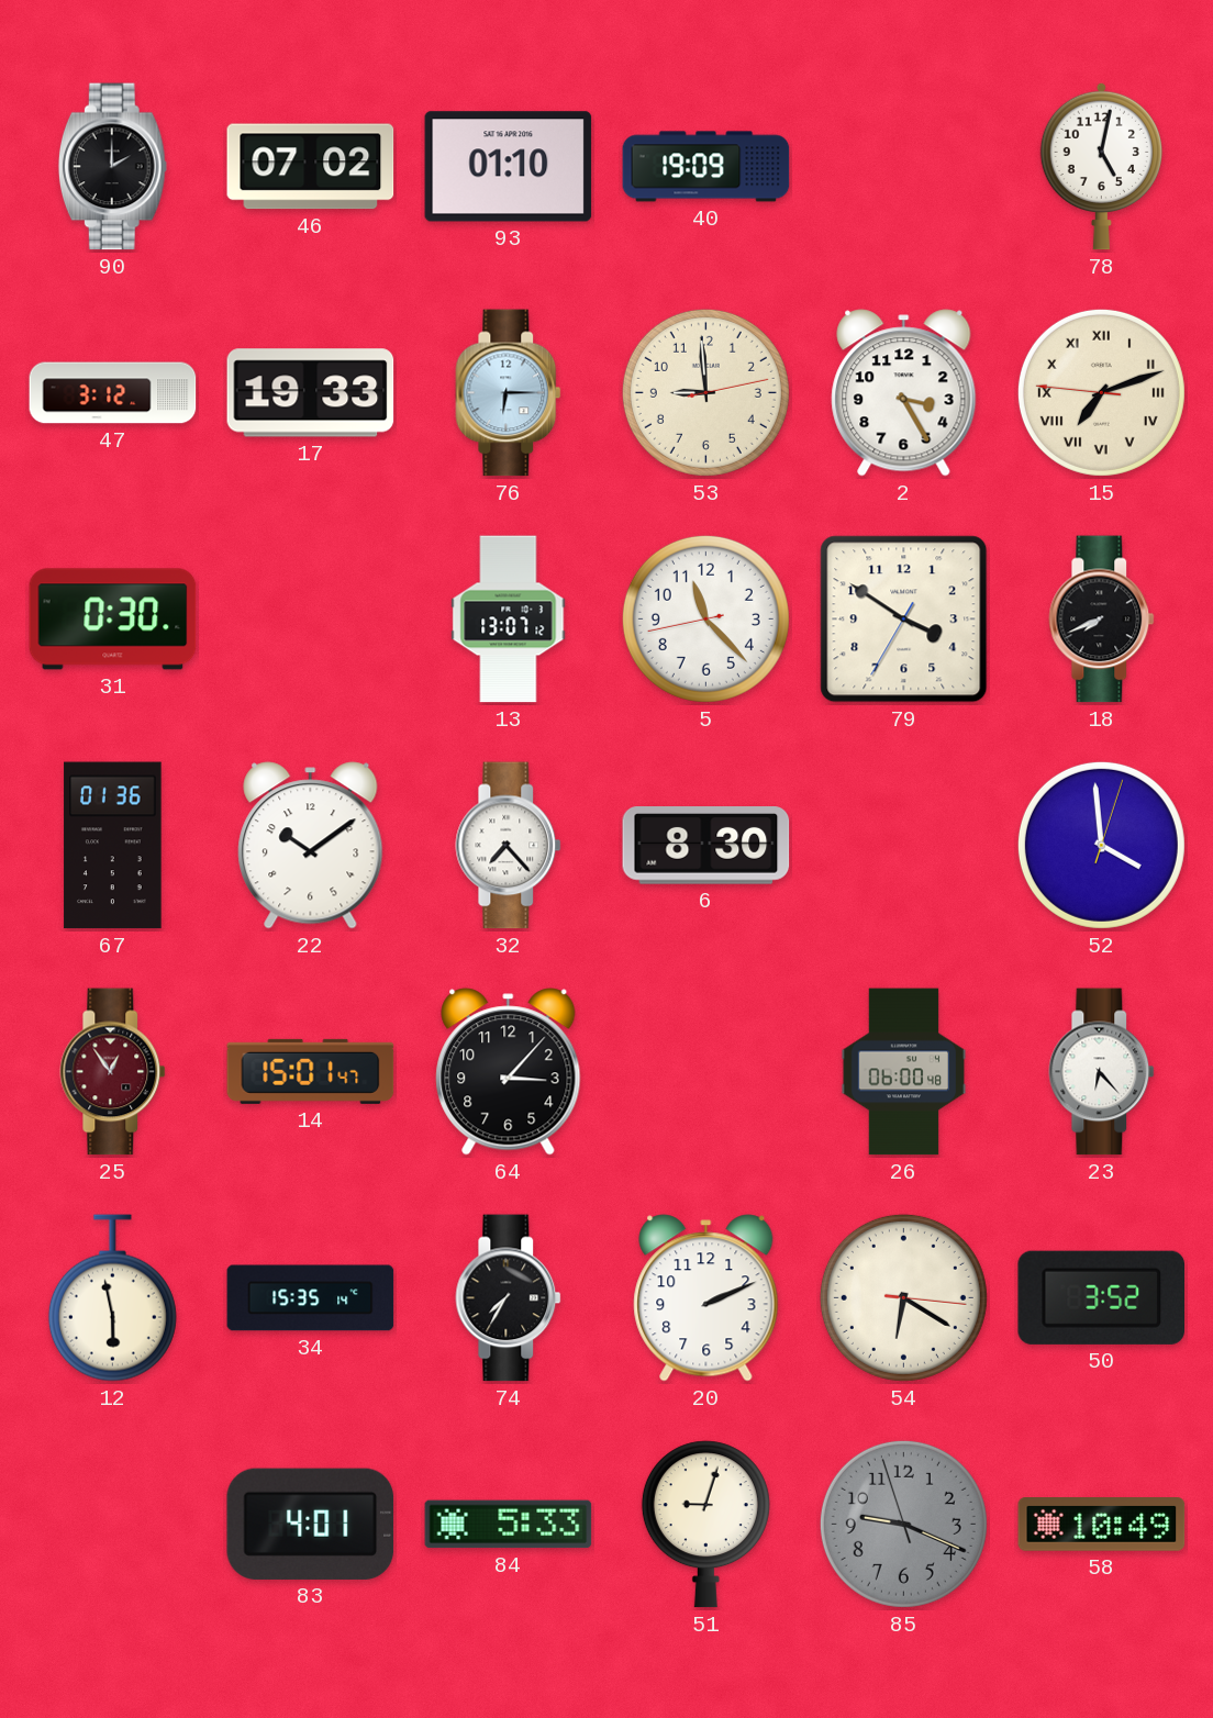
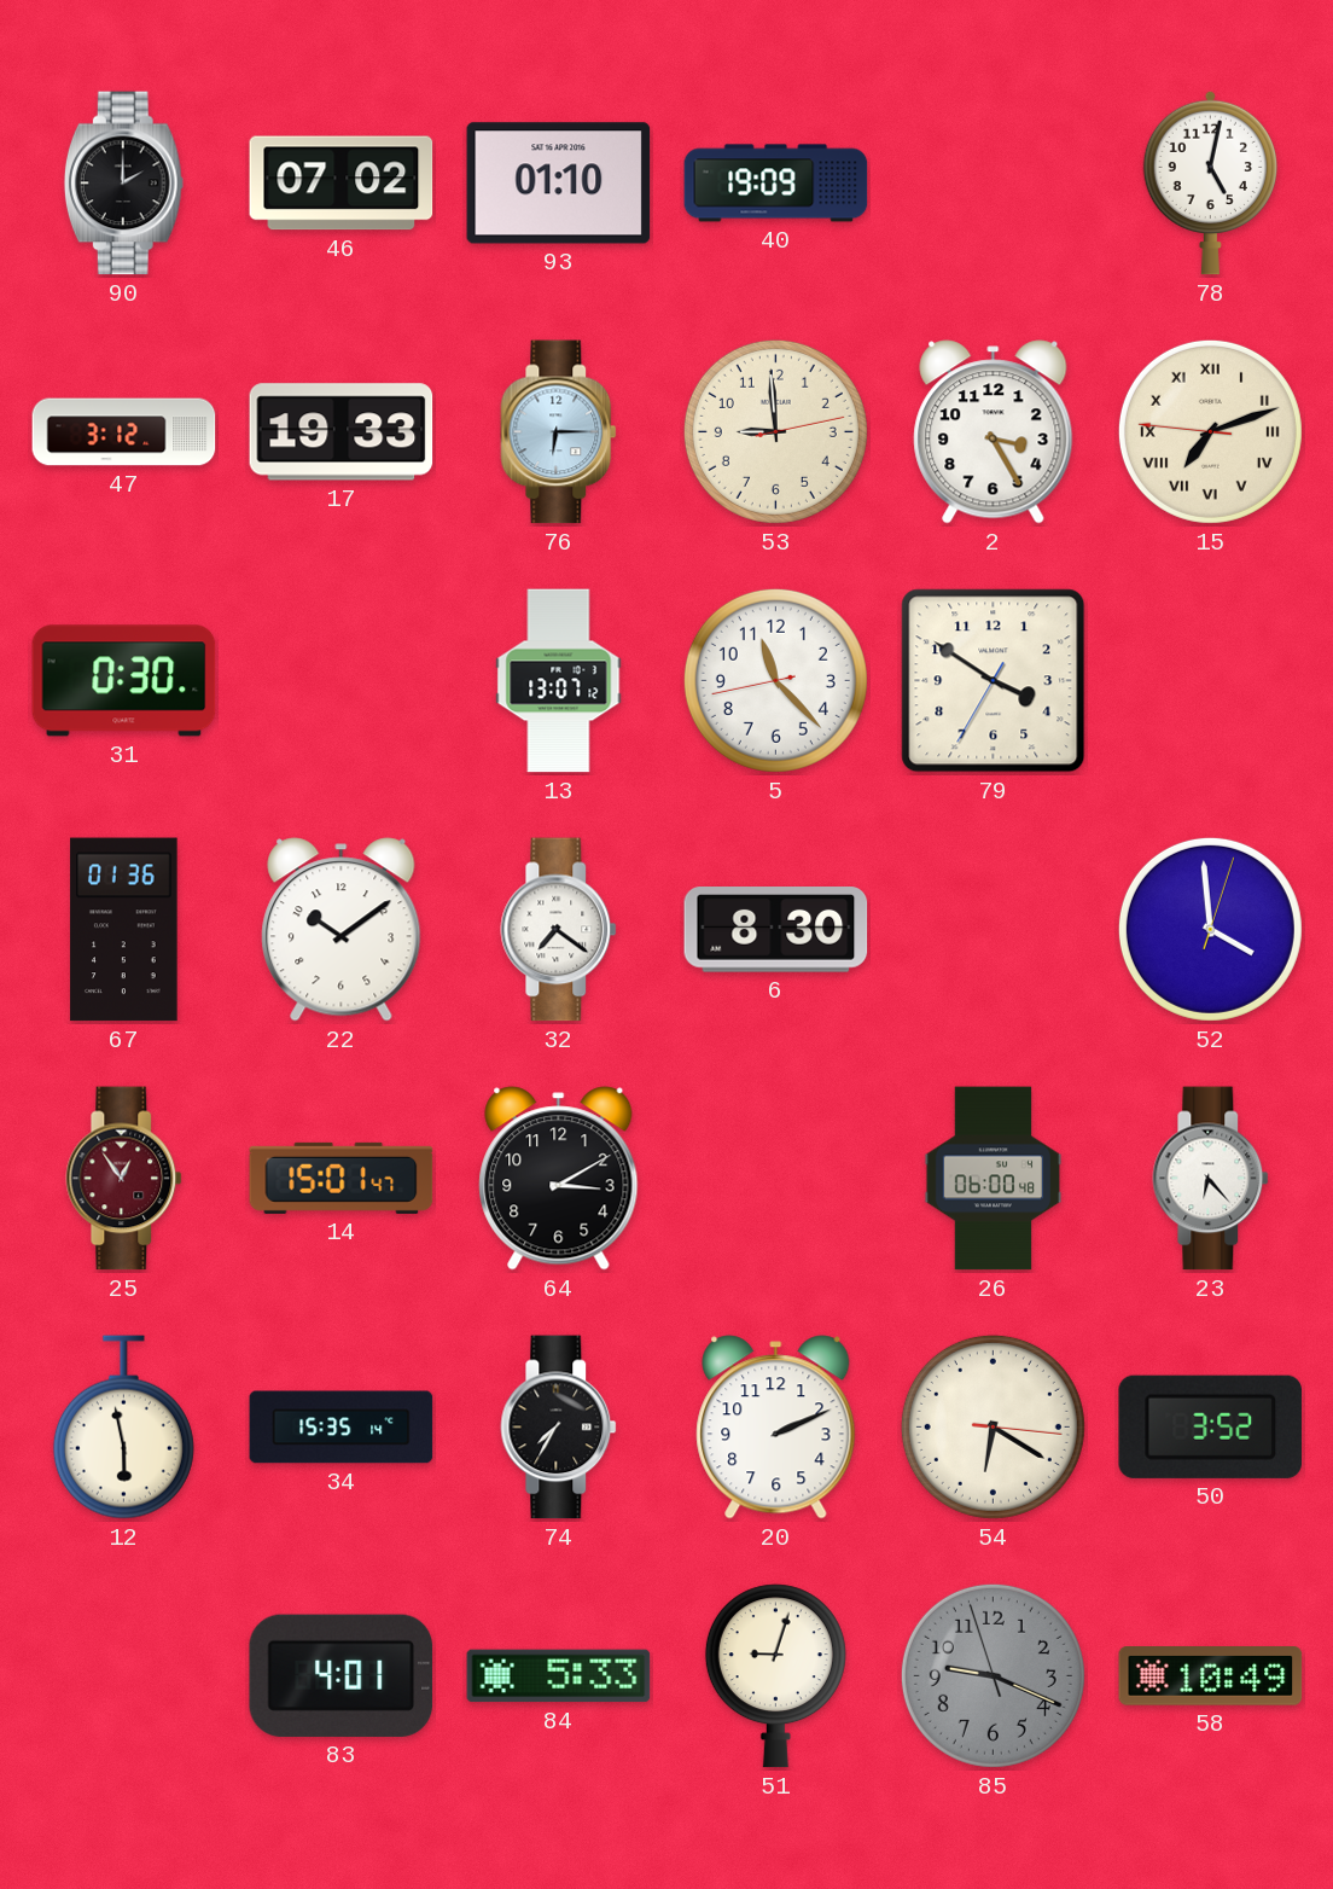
18: 7:41 -> none
32: 7:23 -> 7:21
64: 3:07 -> 3:10
